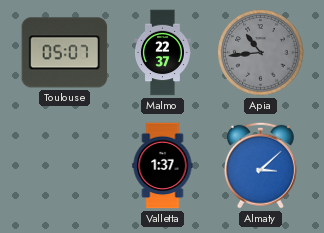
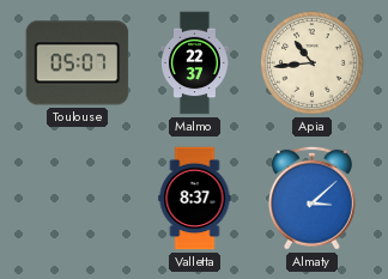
Apia dial: grey -> cream
Valletta: 1:37 -> 8:37
